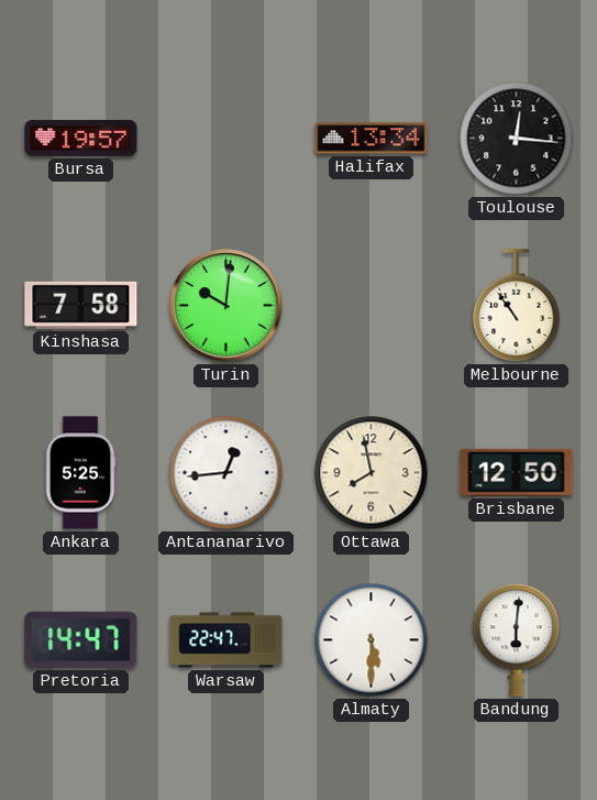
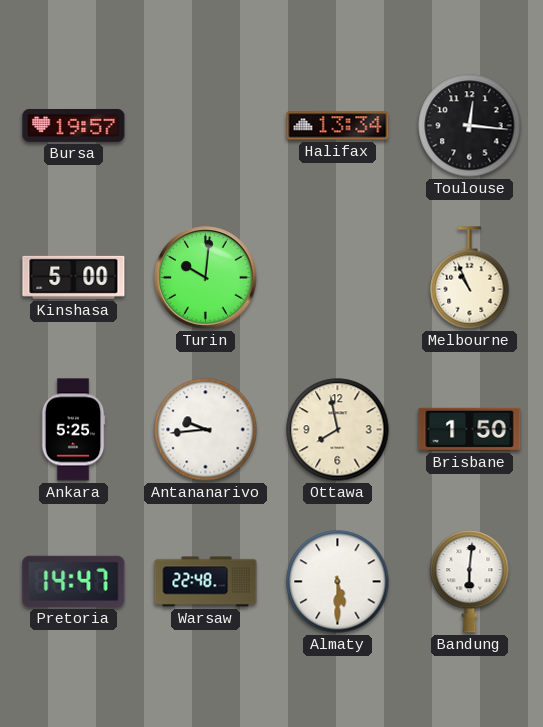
Kinshasa: 7:58 -> 5:00
Melbourne: 10:54 -> 10:56
Antananarivo: 12:44 -> 9:44
Brisbane: 12:50 -> 1:50
Warsaw: 22:47 -> 22:48
